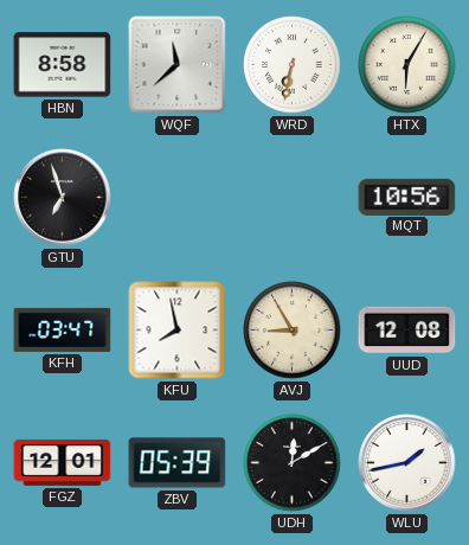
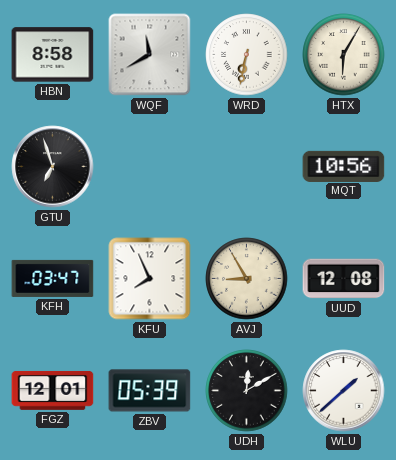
WQF: 11:38 -> 11:40
KFU: 7:58 -> 7:56
WLU: 1:43 -> 1:38
